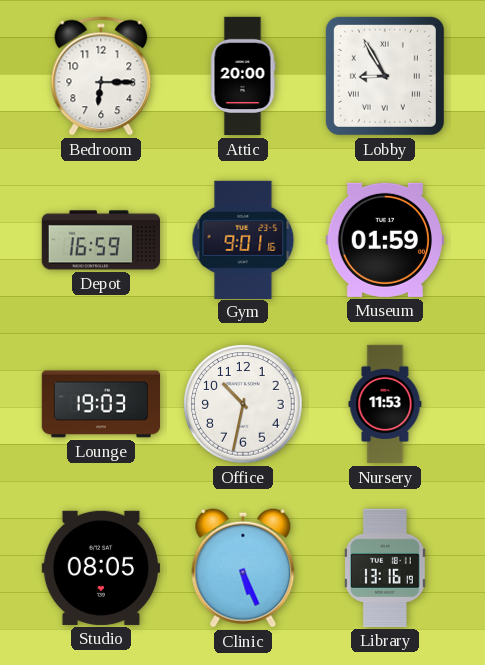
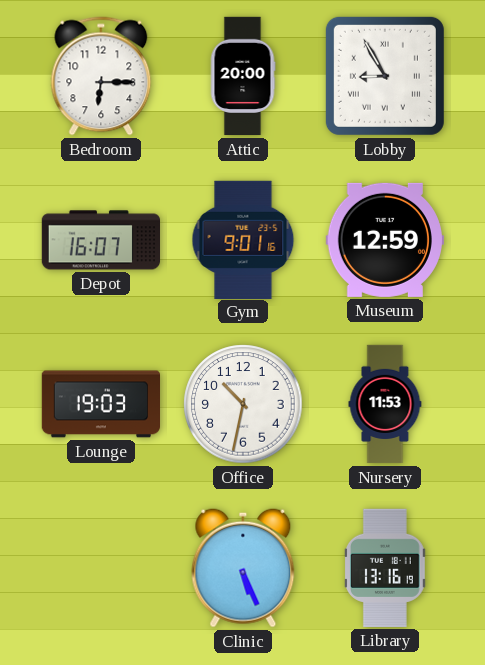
Depot: 16:59 -> 16:07
Museum: 01:59 -> 12:59
Studio: 08:05 -> none
